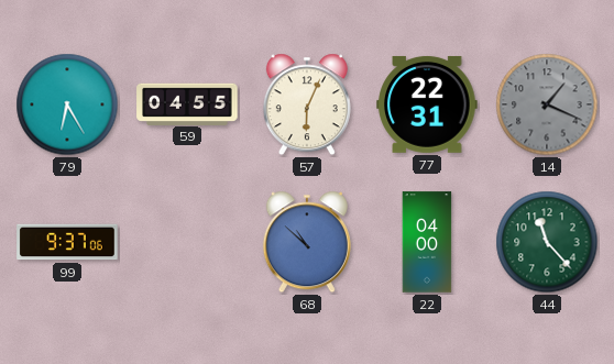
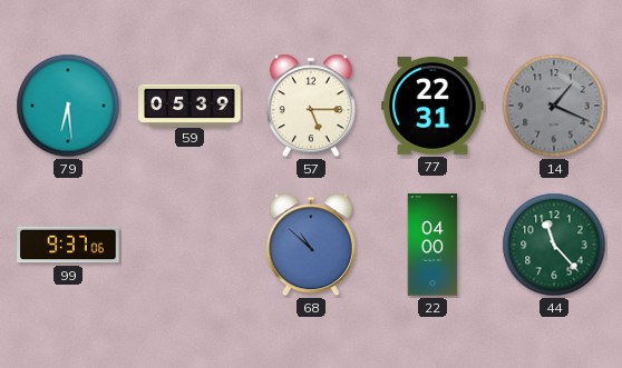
79: 6:25 -> 6:29
59: 04:55 -> 05:39
57: 6:04 -> 5:15
